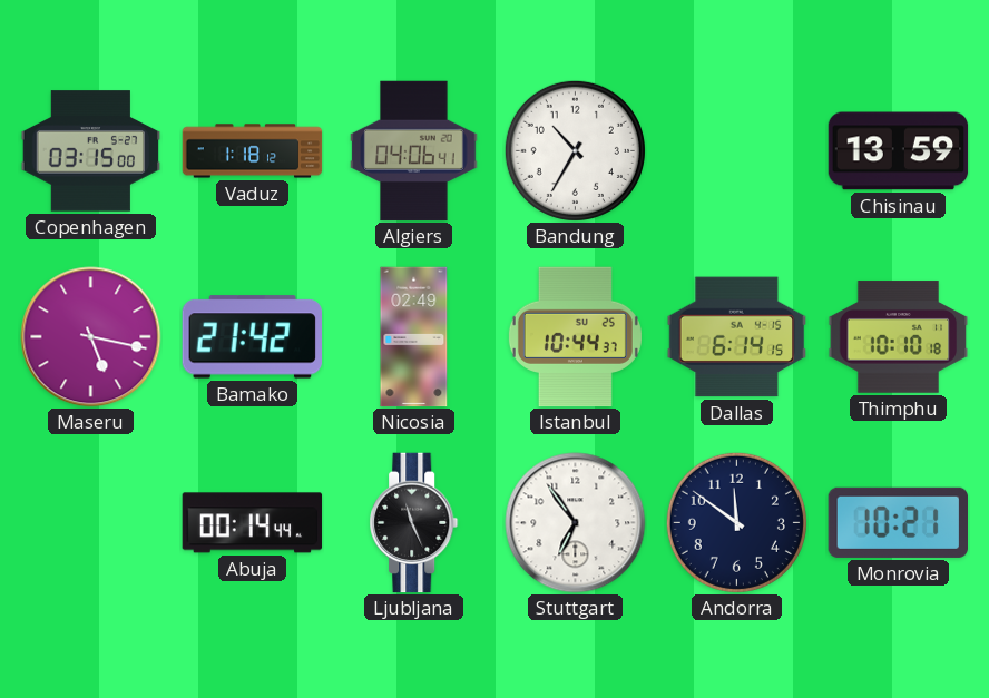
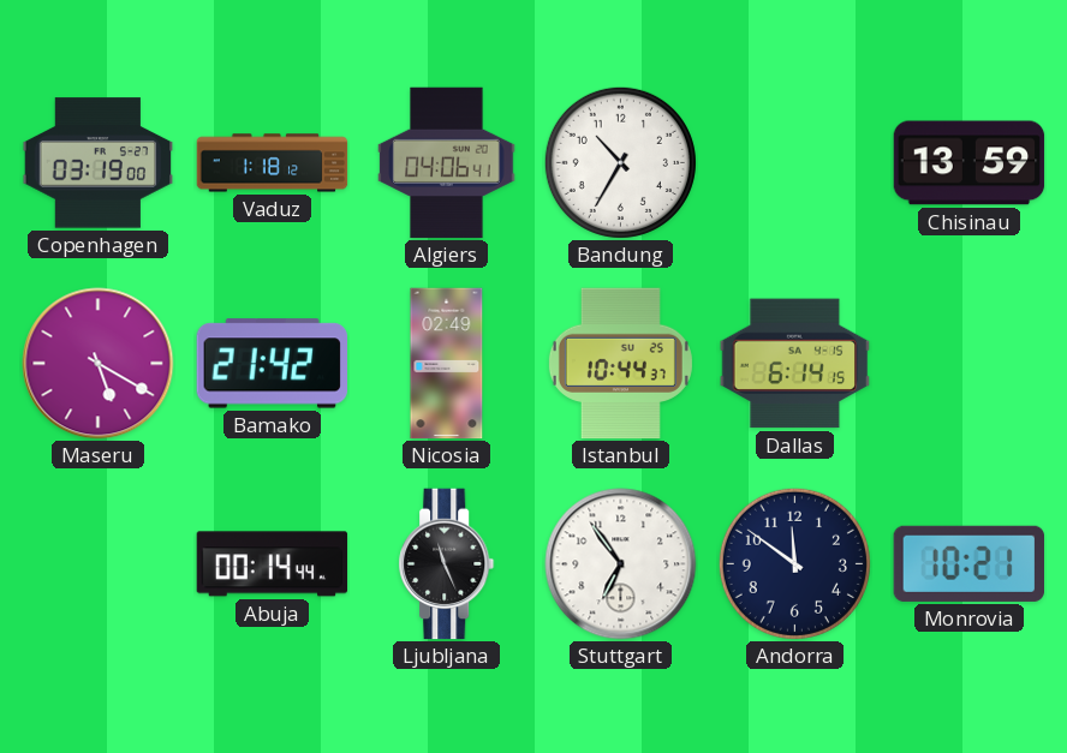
Copenhagen: 03:15 -> 03:19
Maseru: 5:17 -> 5:20
Thimphu: 10:10 -> none
